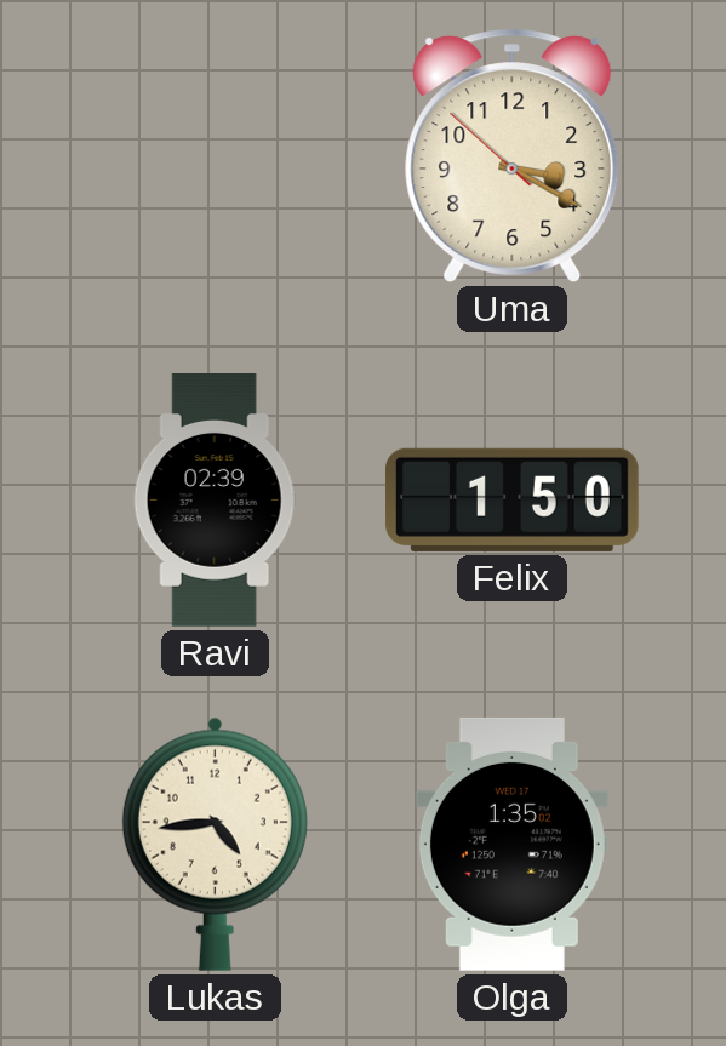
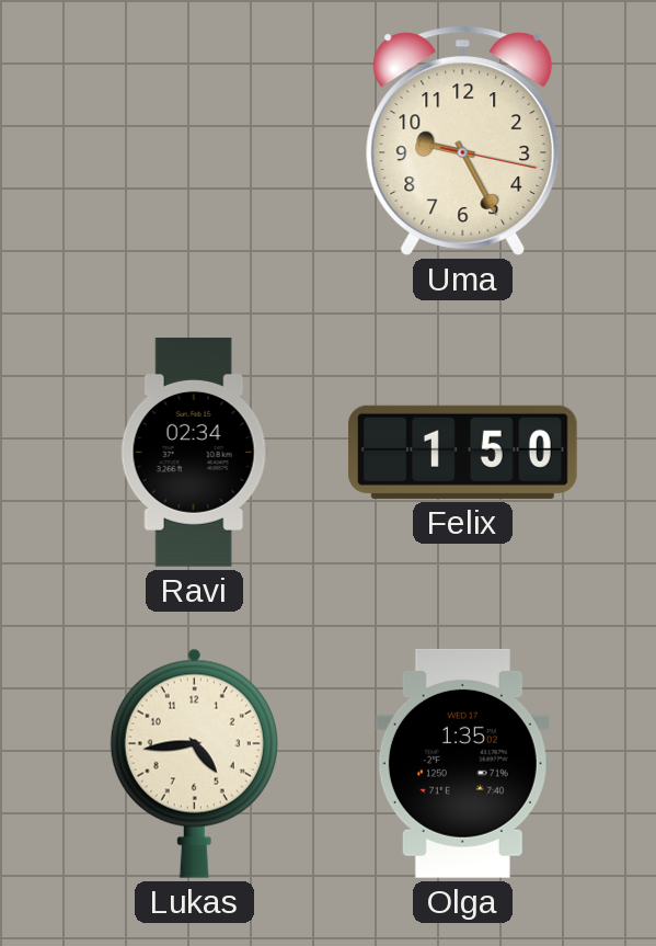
Uma: 3:19 -> 9:25
Ravi: 02:39 -> 02:34
